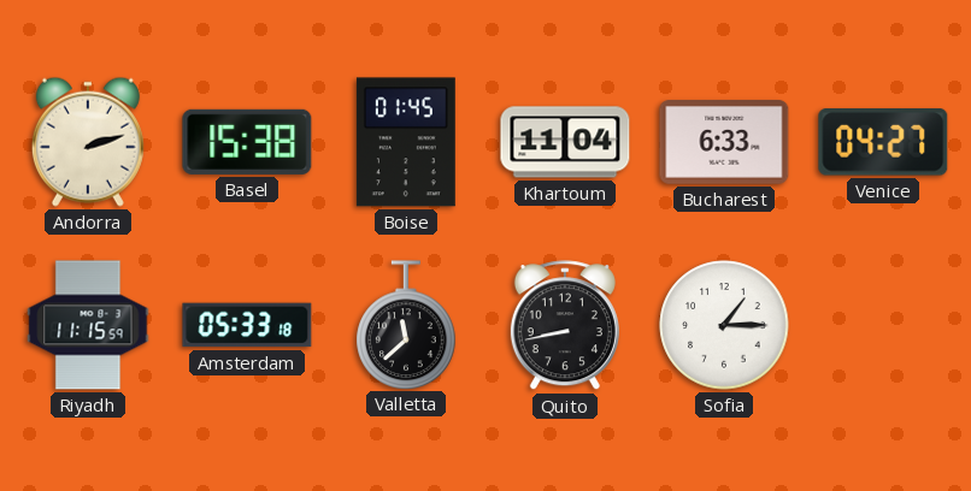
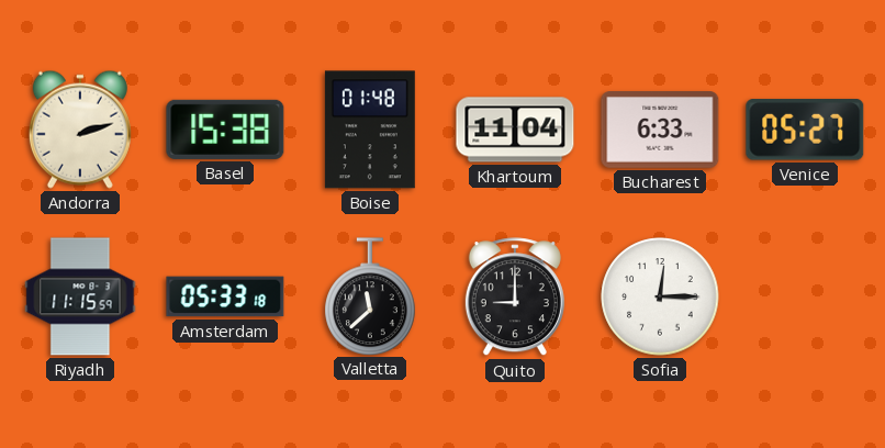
Boise: 01:45 -> 01:48
Venice: 04:27 -> 05:27
Quito: 8:43 -> 9:00
Sofia: 1:15 -> 12:15
